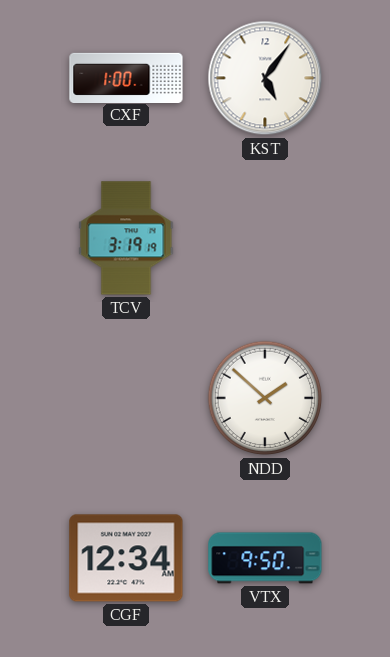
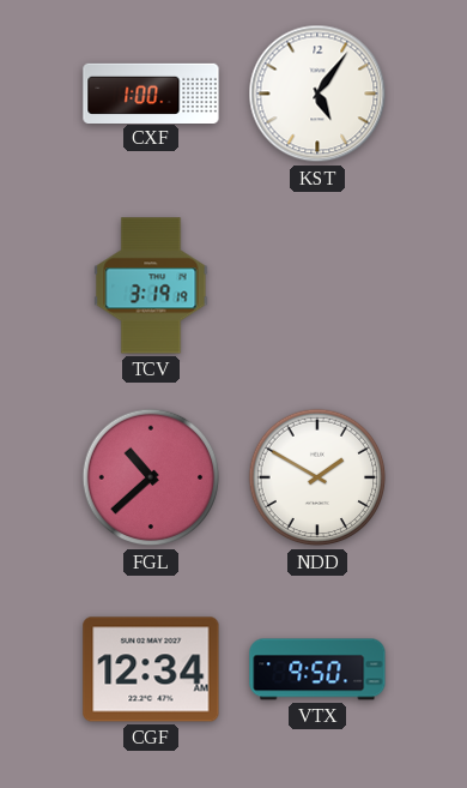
FGL: none -> 10:38
NDD: 1:52 -> 1:50
